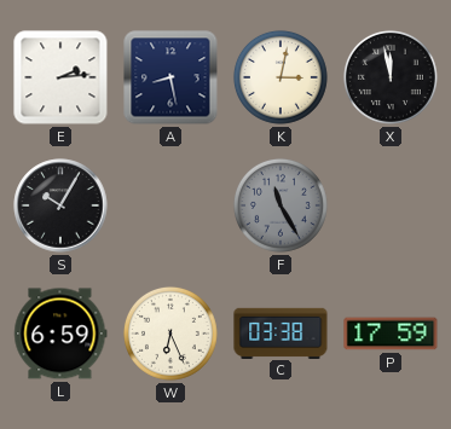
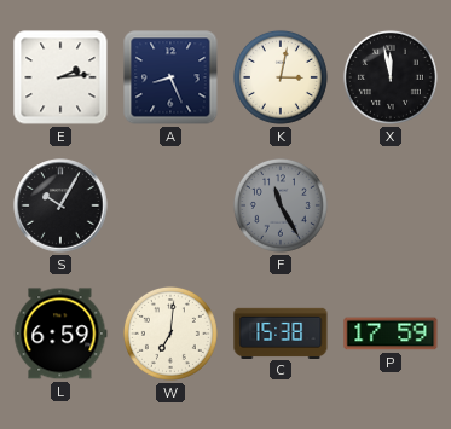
A: 8:28 -> 8:26
W: 6:26 -> 7:01
C: 03:38 -> 15:38
